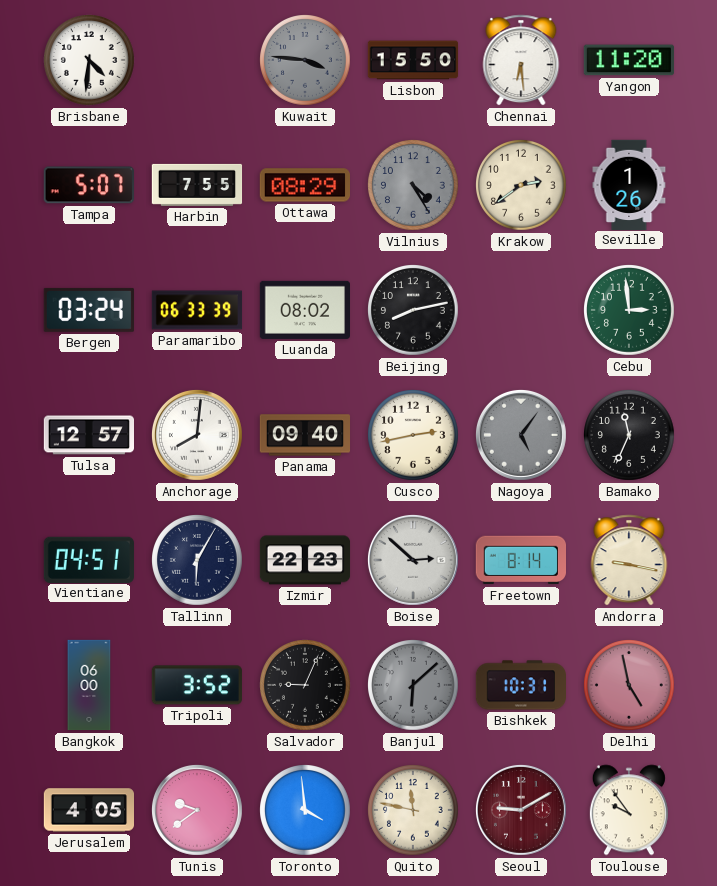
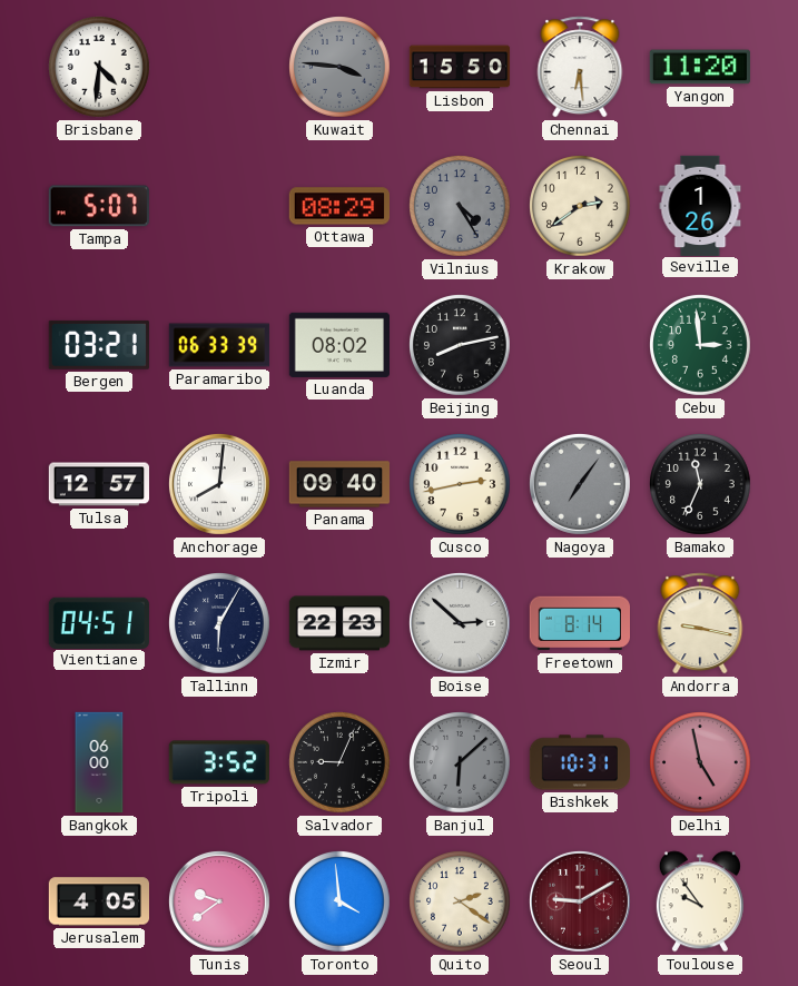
Harbin: 7:55 -> none
Bergen: 03:24 -> 03:21
Nagoya: 5:06 -> 7:06
Quito: 11:47 -> 2:21
